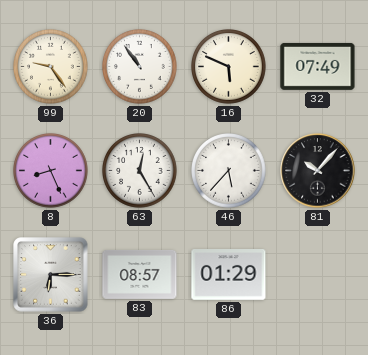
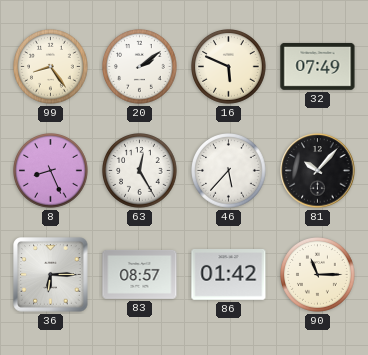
99: 9:24 -> 8:24
20: 10:54 -> 2:09
86: 01:29 -> 01:42
90: none -> 11:15
